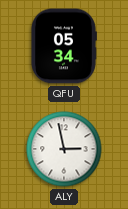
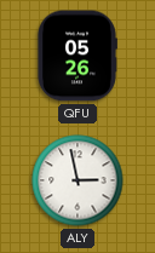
QFU: 05:34 -> 05:26
